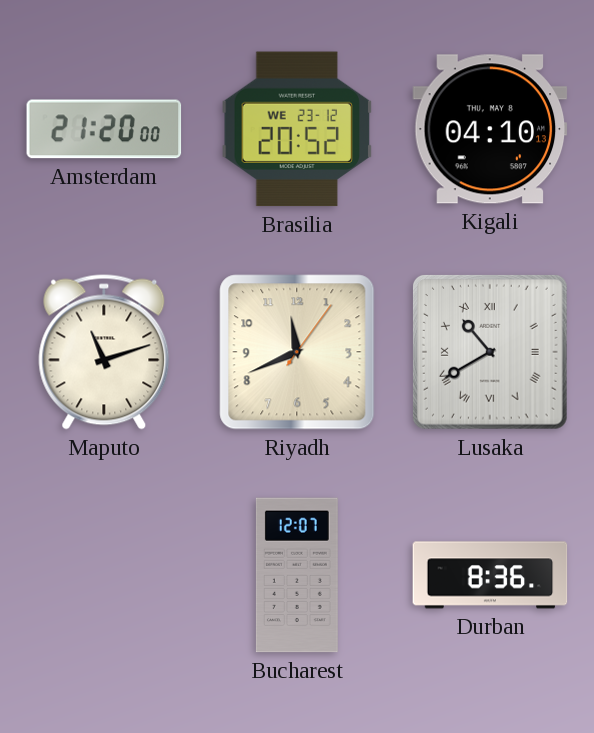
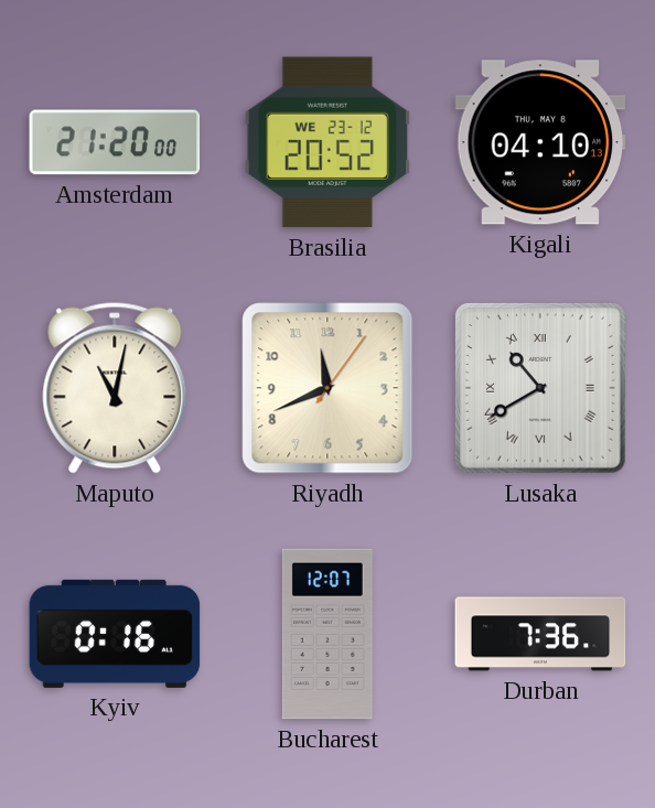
Maputo: 11:12 -> 11:02
Kyiv: none -> 0:16
Durban: 8:36 -> 7:36
